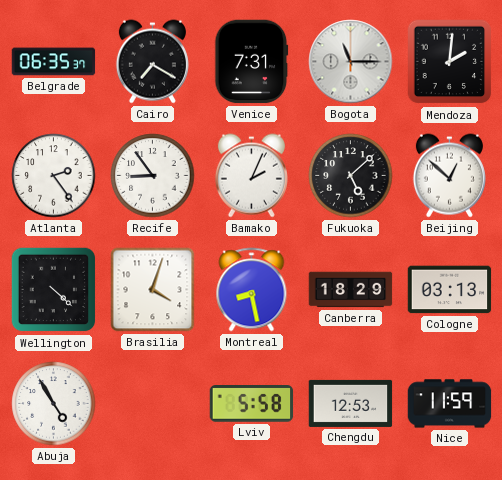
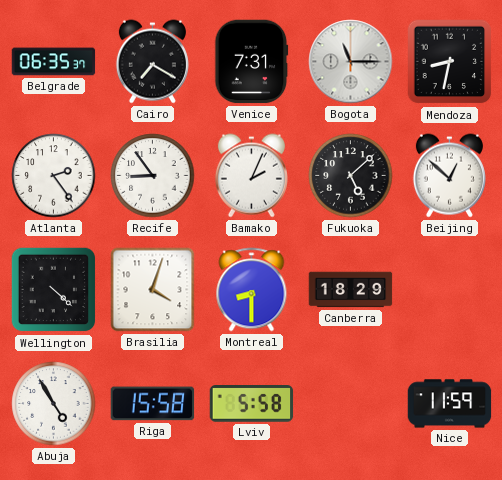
Mendoza: 2:01 -> 8:32
Montreal: 8:28 -> 8:30
Cologne: 03:13 -> none
Riga: none -> 15:58
Chengdu: 12:53 -> none
